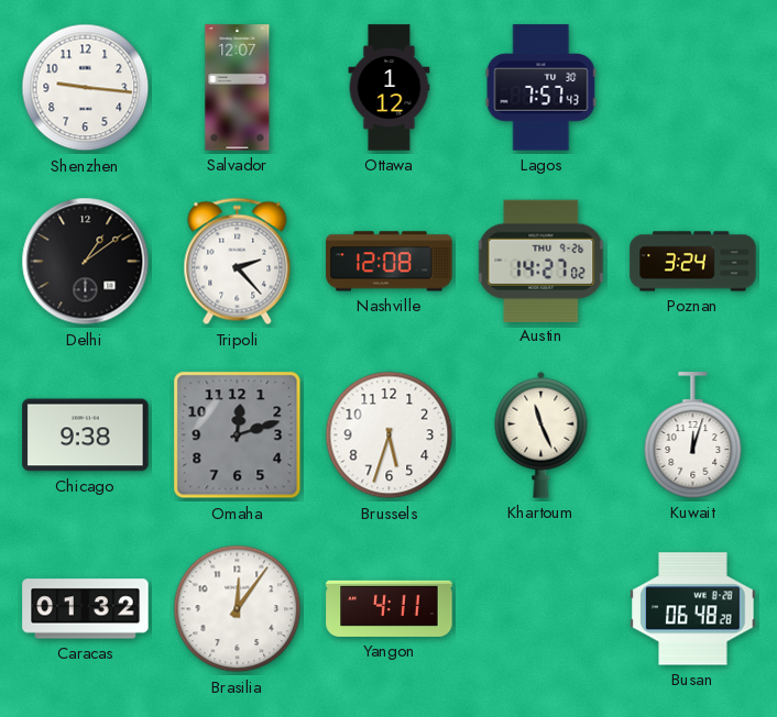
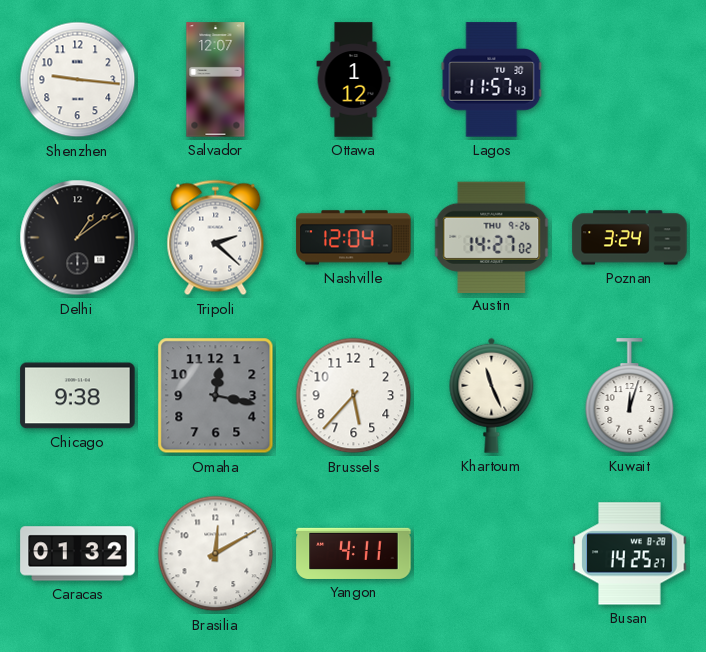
Lagos: 7:57 -> 11:57
Tripoli: 2:23 -> 2:22
Nashville: 12:08 -> 12:04
Omaha: 12:12 -> 12:17
Brussels: 5:33 -> 5:37
Brasilia: 12:06 -> 12:10
Busan: 06:48 -> 14:25
